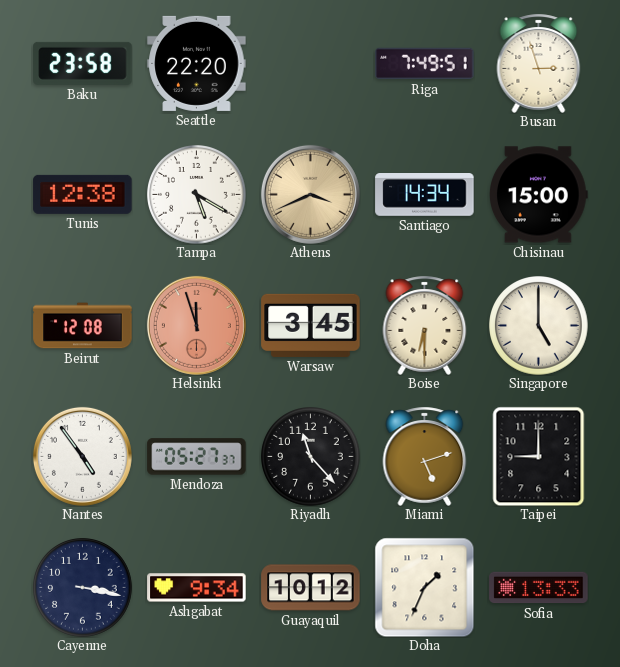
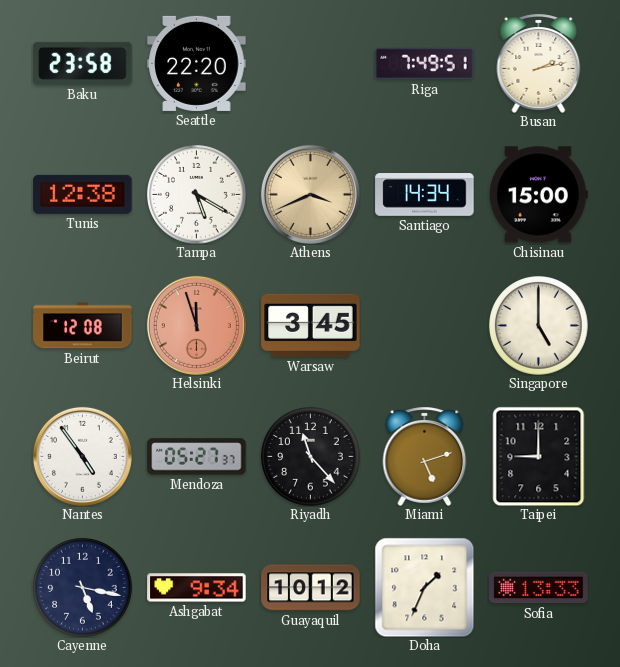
Busan: 2:57 -> 2:13
Boise: 6:30 -> none
Cayenne: 3:17 -> 5:17
